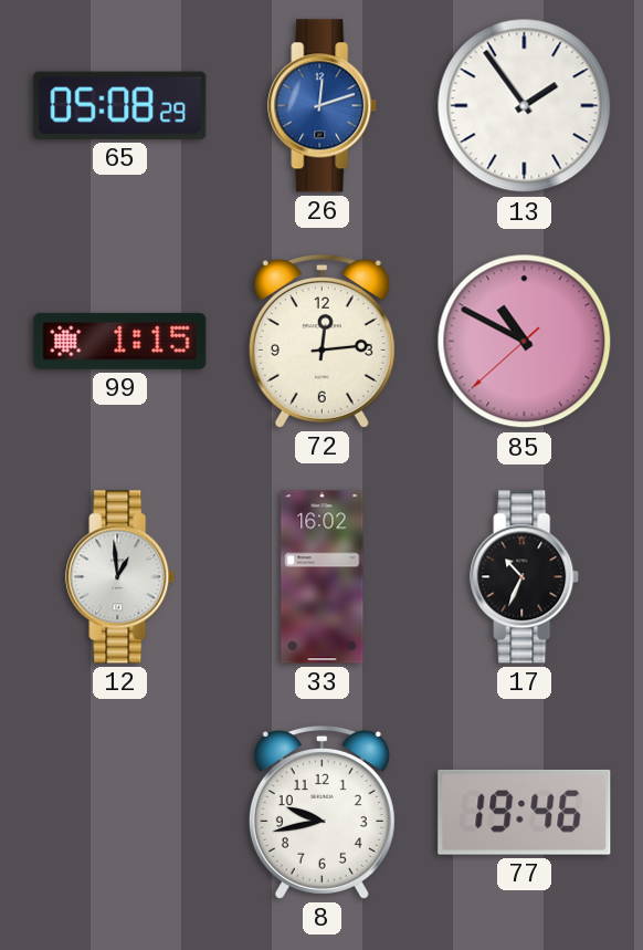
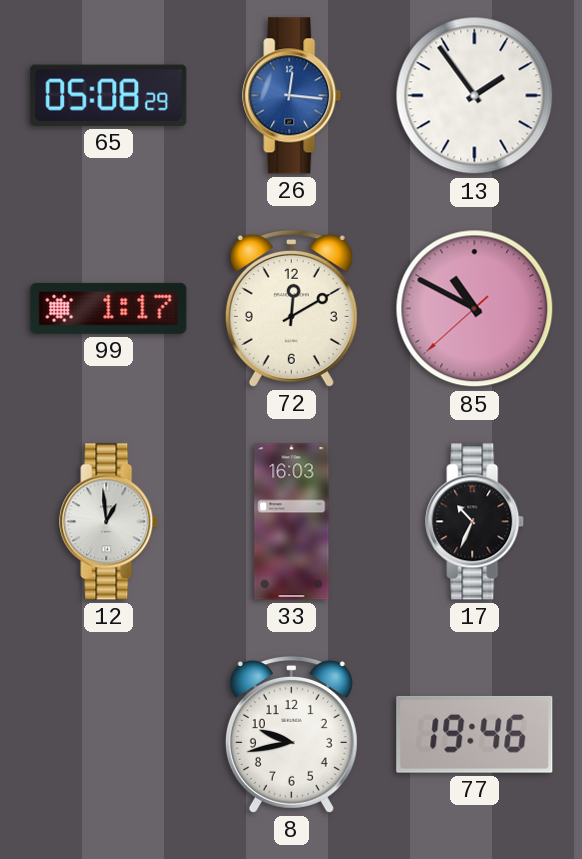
26: 12:12 -> 12:16
99: 1:15 -> 1:17
72: 12:14 -> 12:10
33: 16:02 -> 16:03
